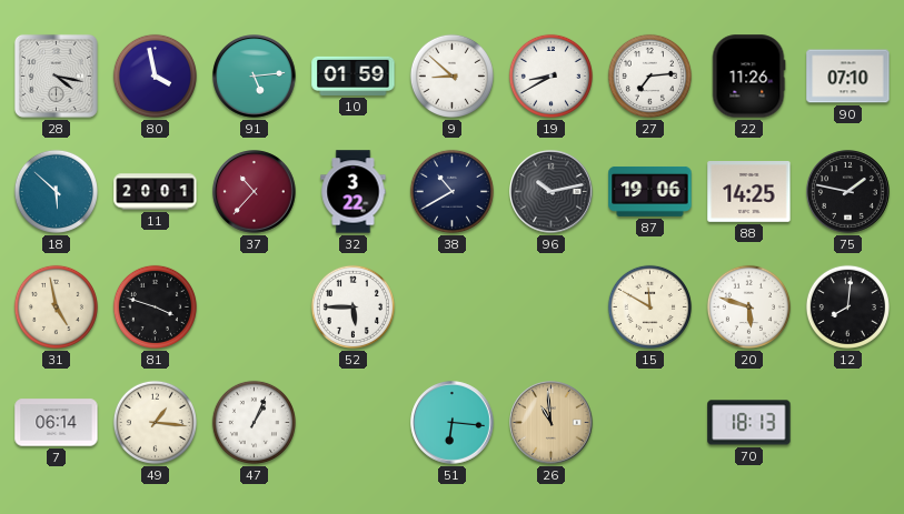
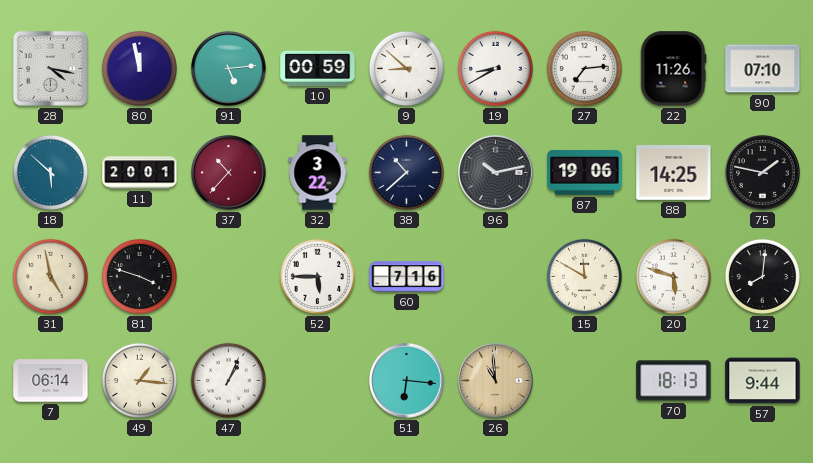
80: 3:58 -> 11:58
10: 01:59 -> 00:59
38: 10:40 -> 10:38
60: none -> 7:16
57: none -> 9:44
